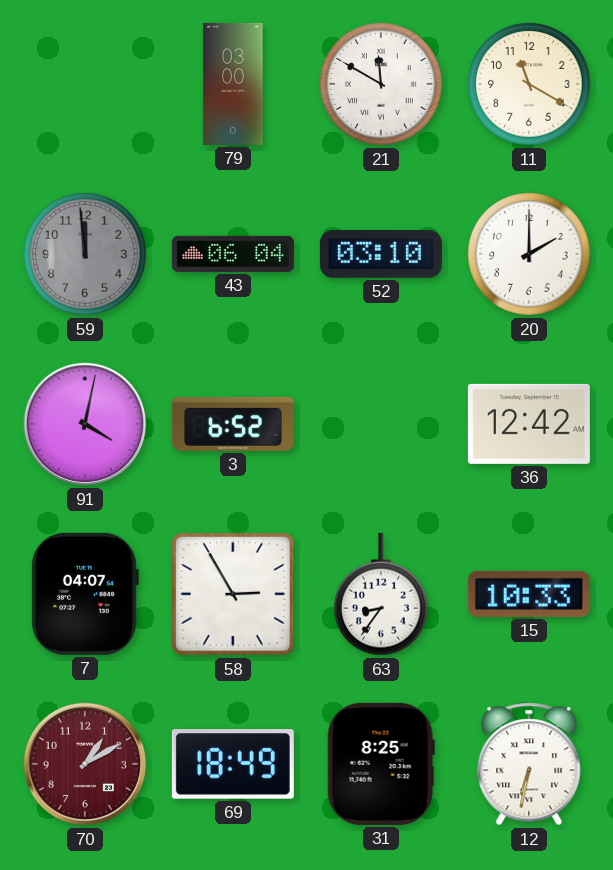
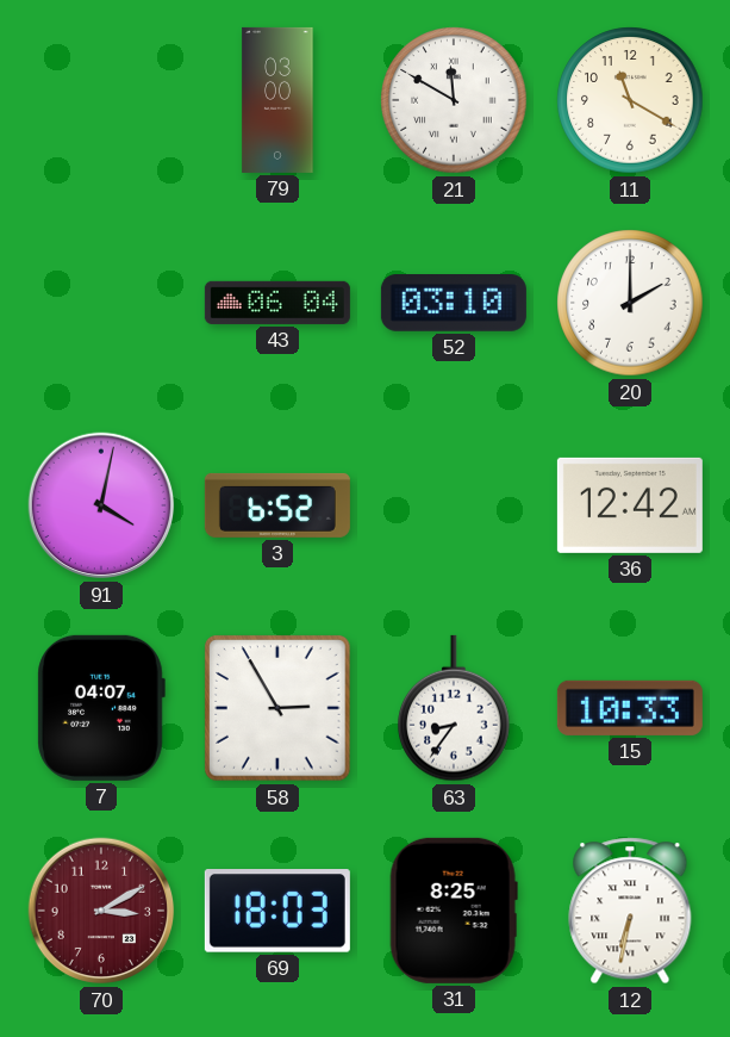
59: 11:59 -> none
70: 1:10 -> 3:10
69: 18:49 -> 18:03
